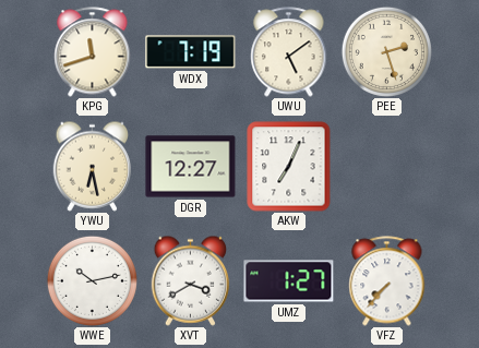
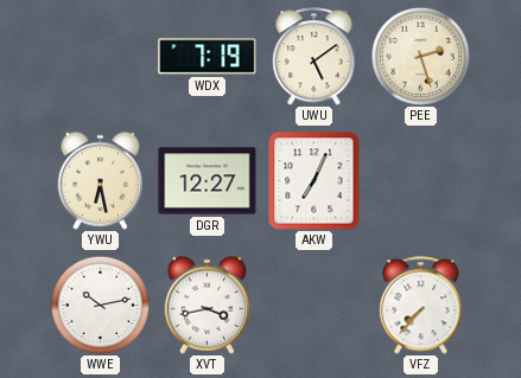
KPG: 11:42 -> none
XVT: 3:40 -> 3:43
UMZ: 1:27 -> none
